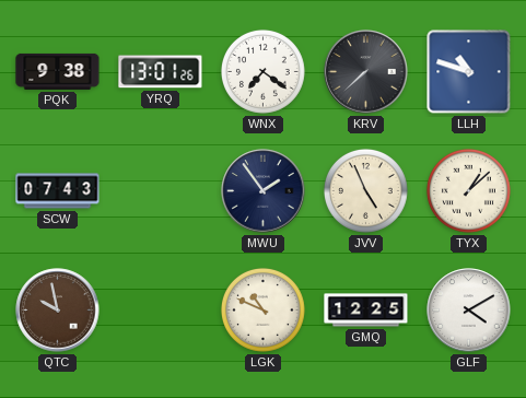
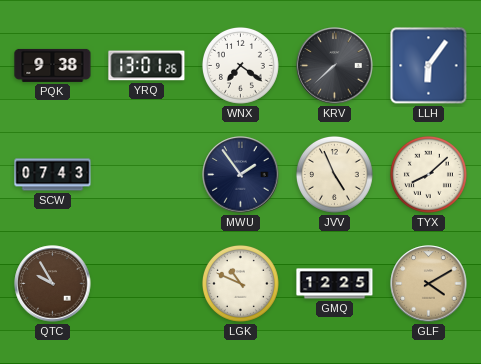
LLH: 10:48 -> 6:06
TYX: 1:08 -> 8:08
QTC: 9:58 -> 9:55
GLF dial: white -> champagne
